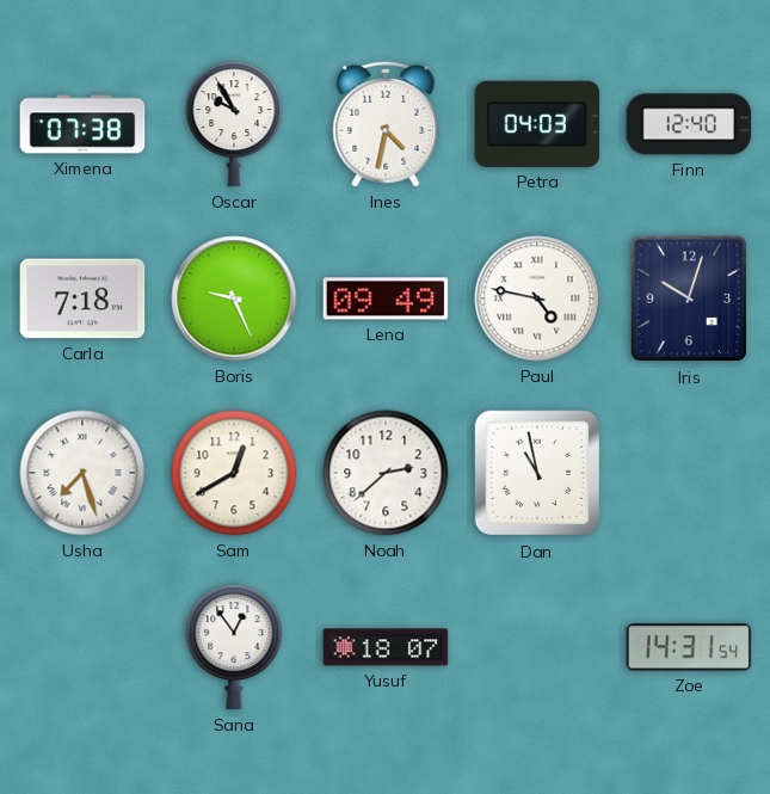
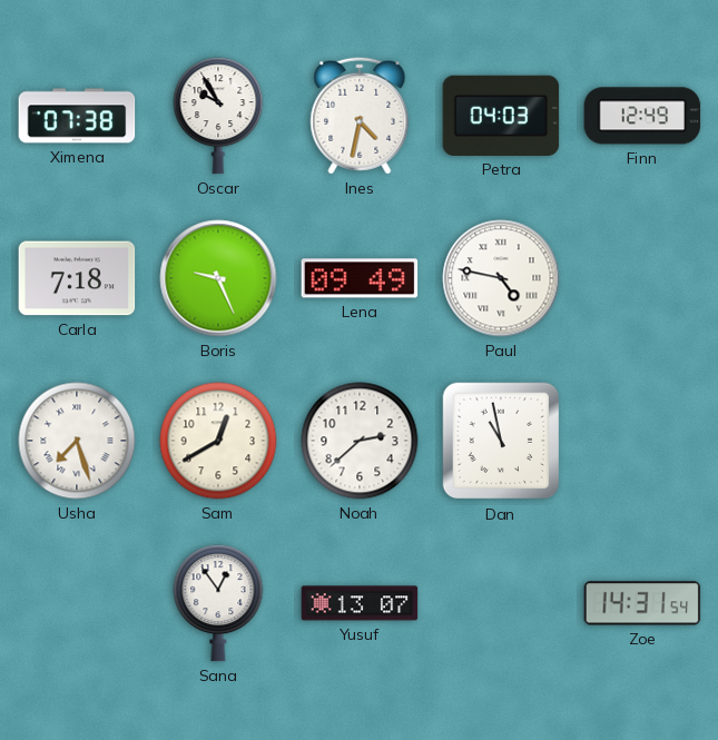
Finn: 12:40 -> 12:49
Iris: 10:03 -> none
Yusuf: 18:07 -> 13:07
